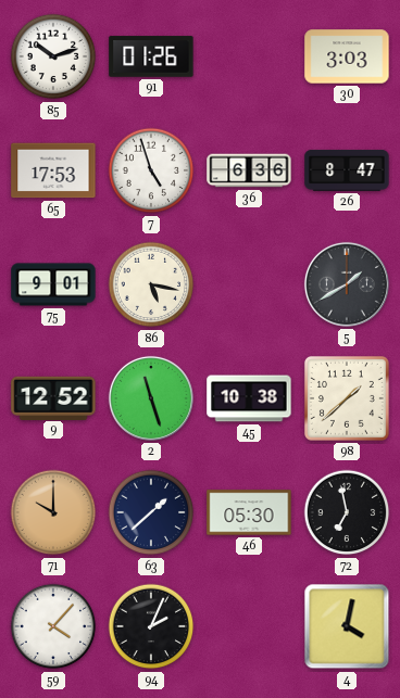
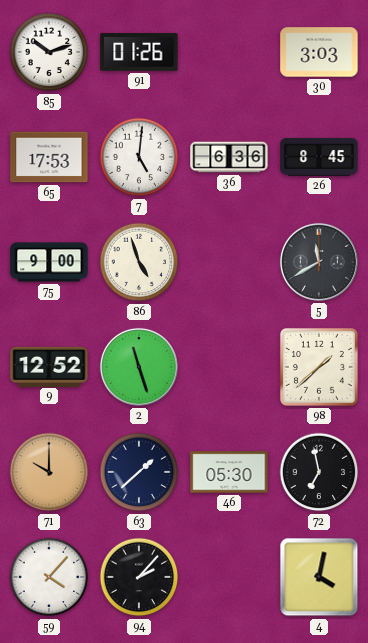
7: 4:57 -> 5:01
26: 8:47 -> 8:45
75: 9:01 -> 9:00
86: 5:17 -> 4:57
5: 1:40 -> 11:40
45: 10:38 -> none
94: 2:04 -> 2:07
